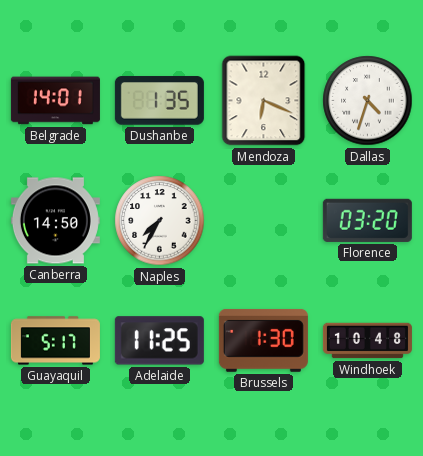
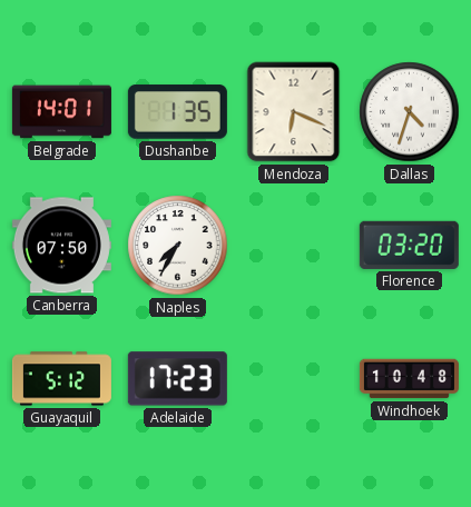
Canberra: 14:50 -> 07:50
Guayaquil: 5:17 -> 5:12
Adelaide: 11:25 -> 17:23
Brussels: 1:30 -> none
